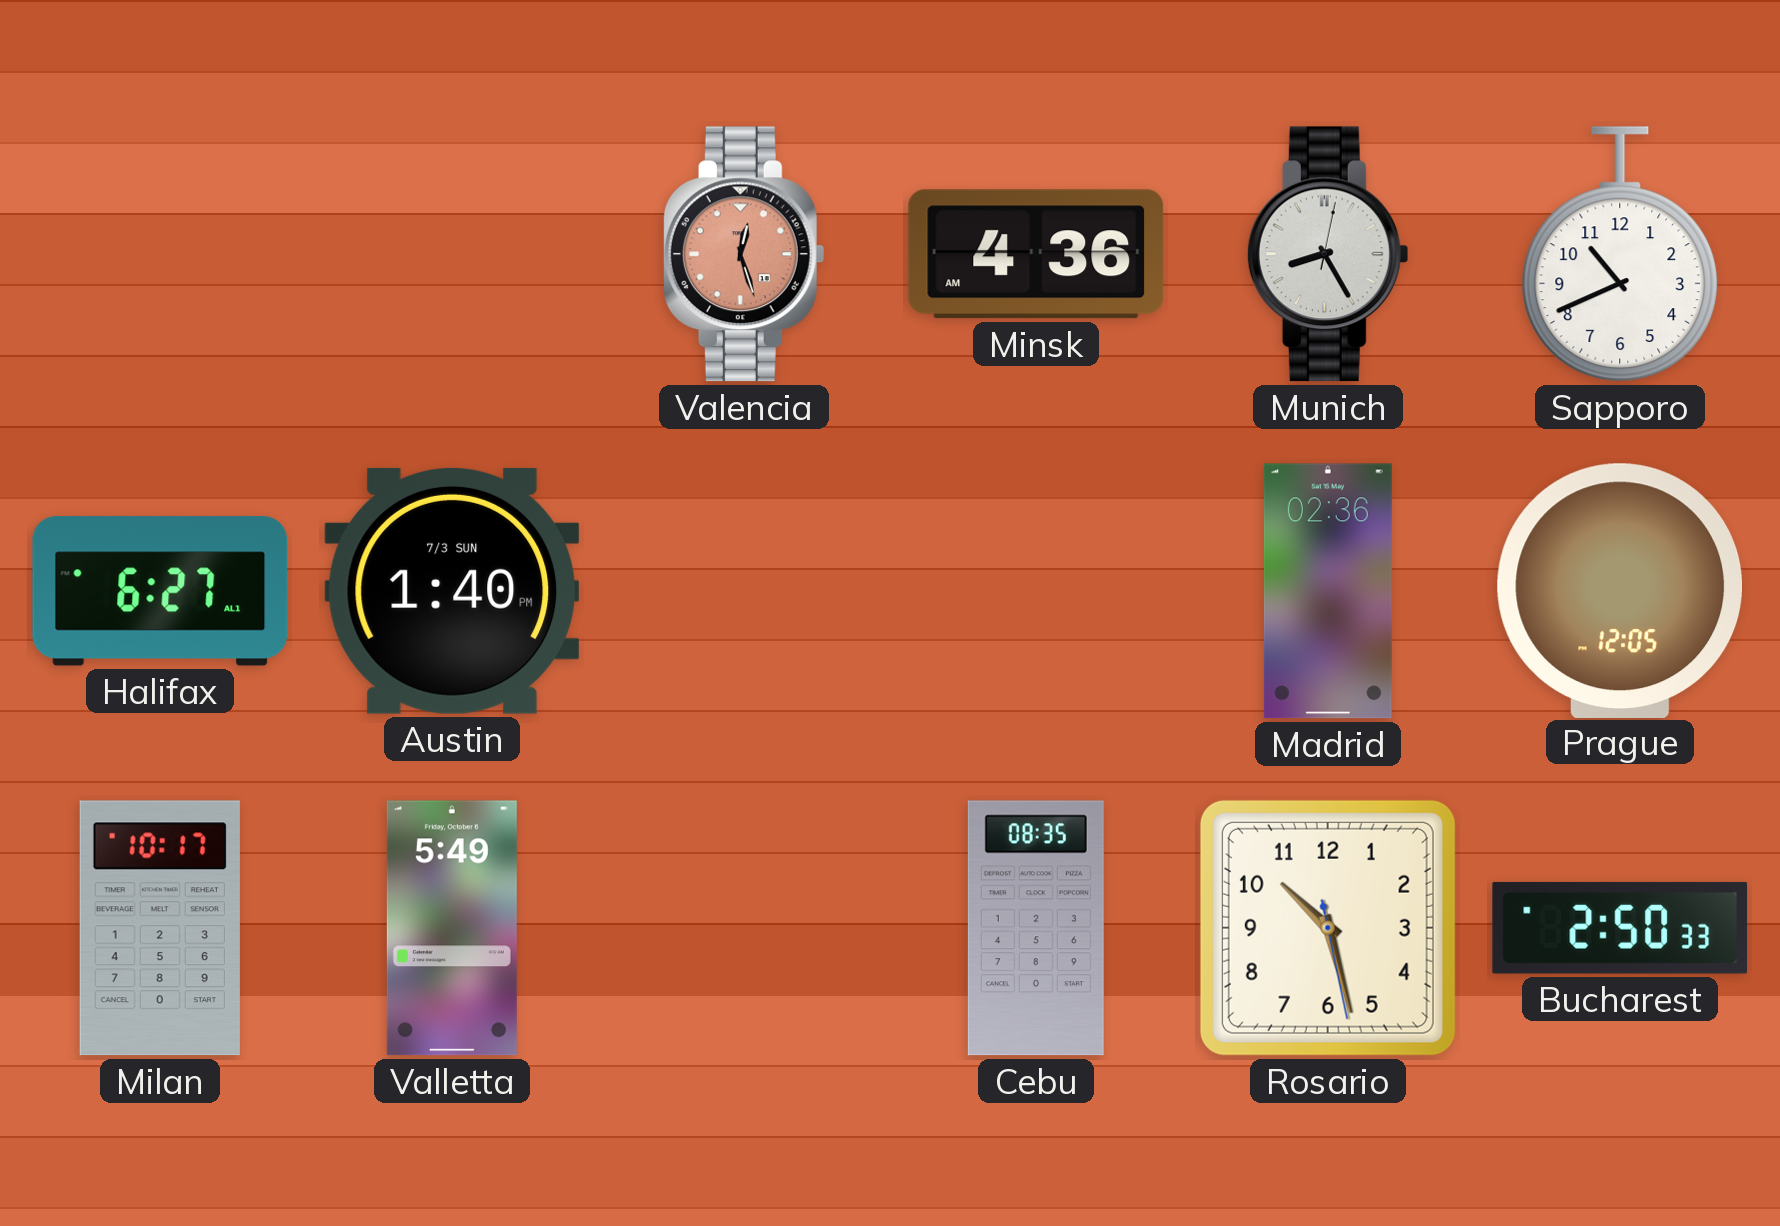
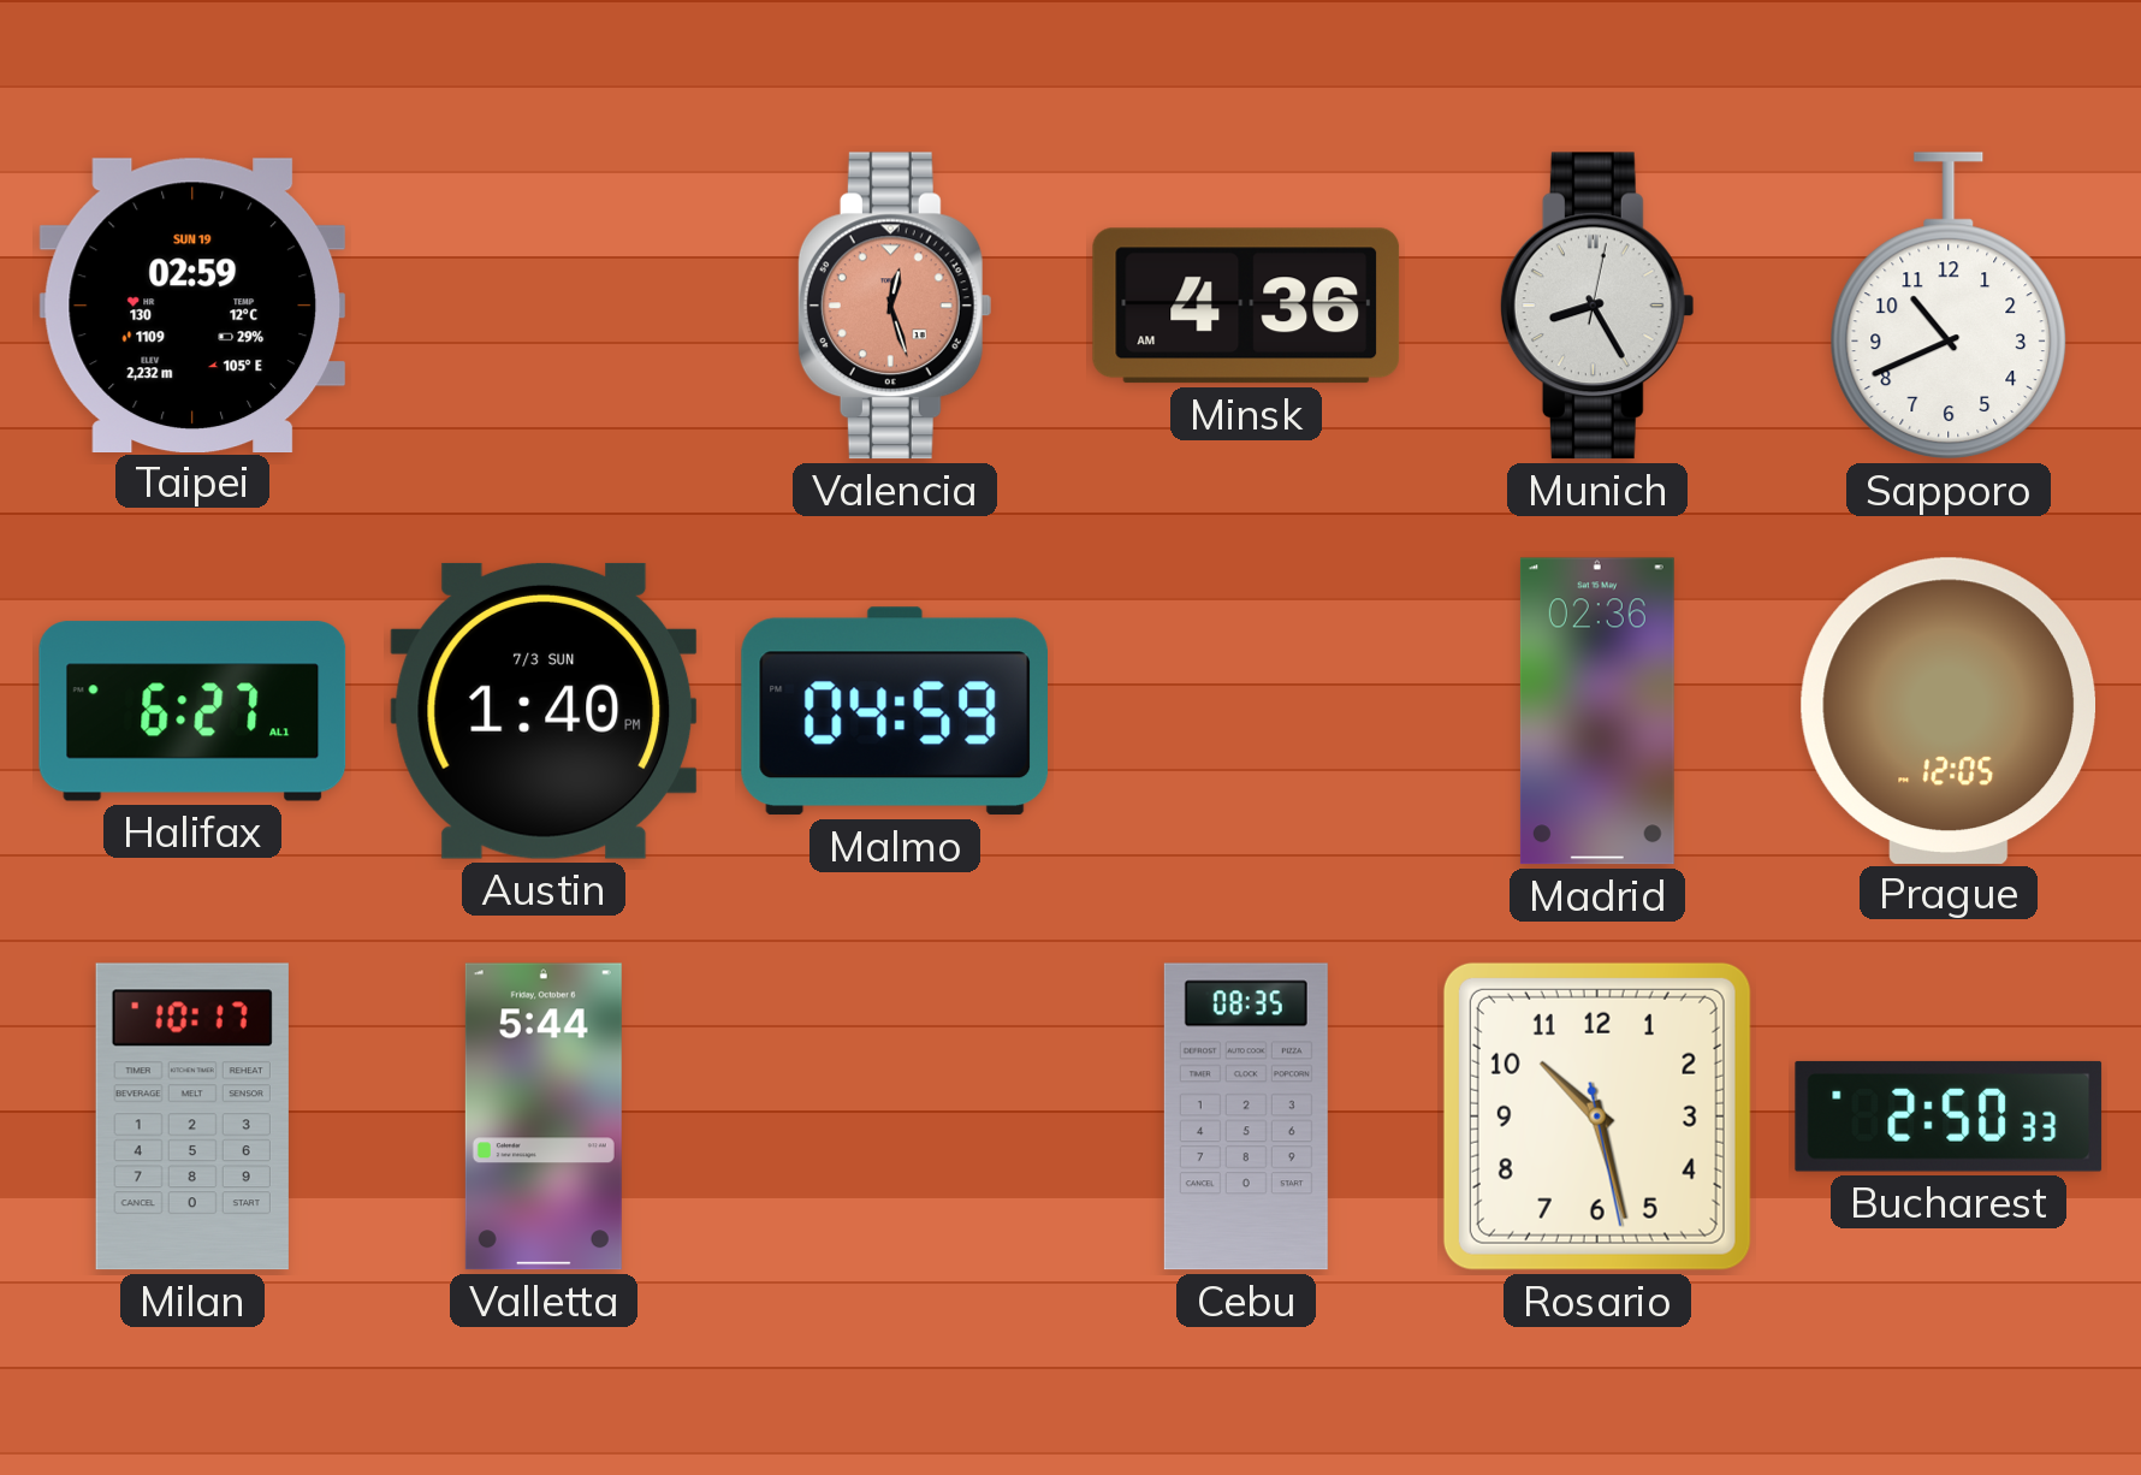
Taipei: none -> 02:59
Malmo: none -> 04:59
Valletta: 5:49 -> 5:44
